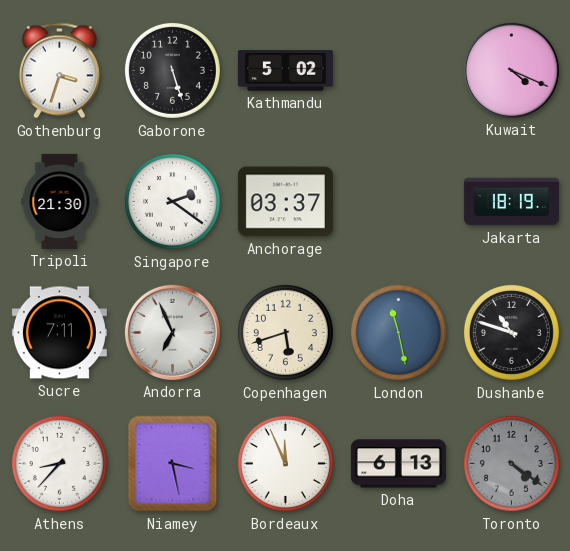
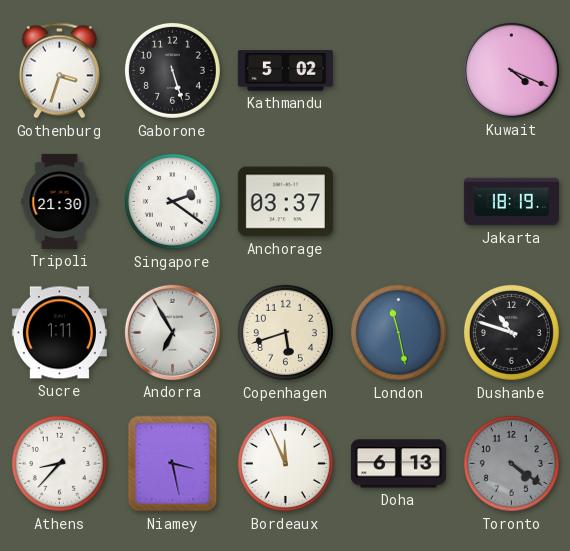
Sucre: 7:11 -> 1:11
Andorra: 6:56 -> 6:55
